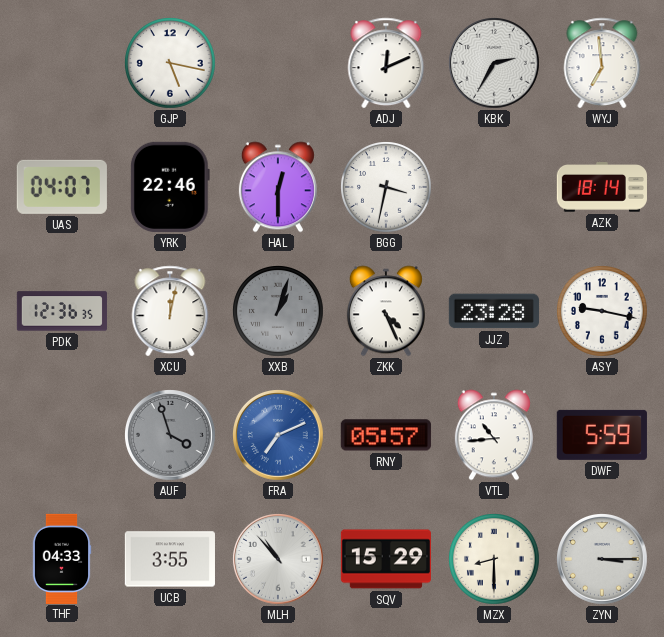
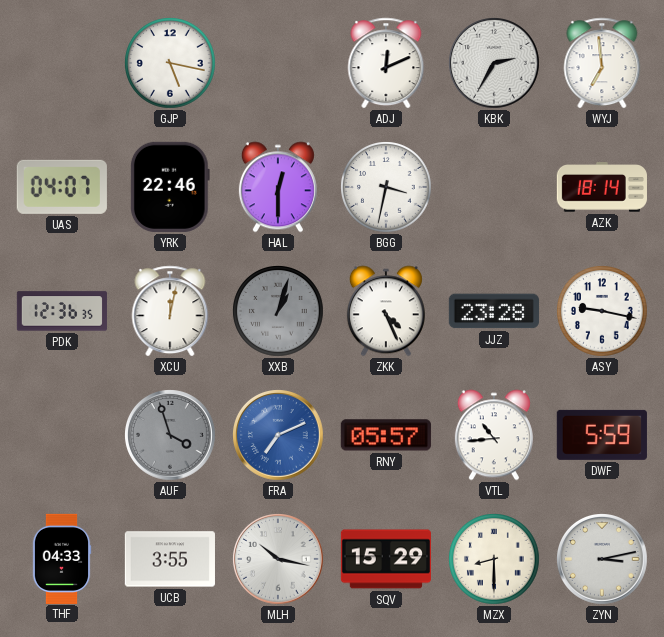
MLH: 10:53 -> 10:17
ZYN: 3:15 -> 3:13
